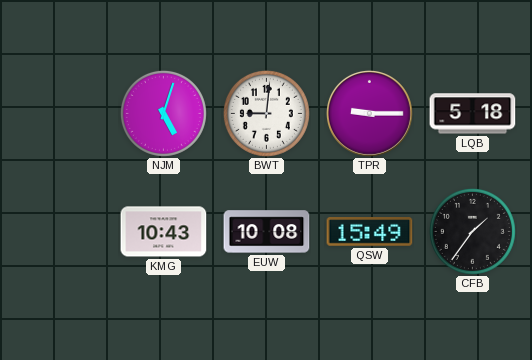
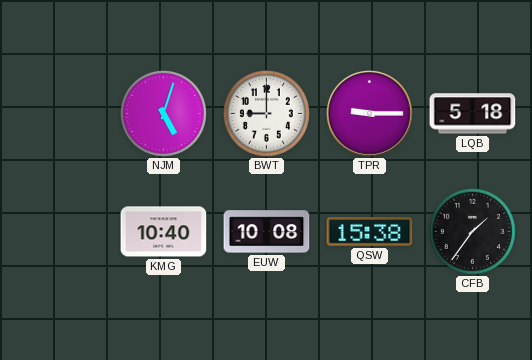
BWT: 9:01 -> 9:00
KMG: 10:43 -> 10:40
QSW: 15:49 -> 15:38
